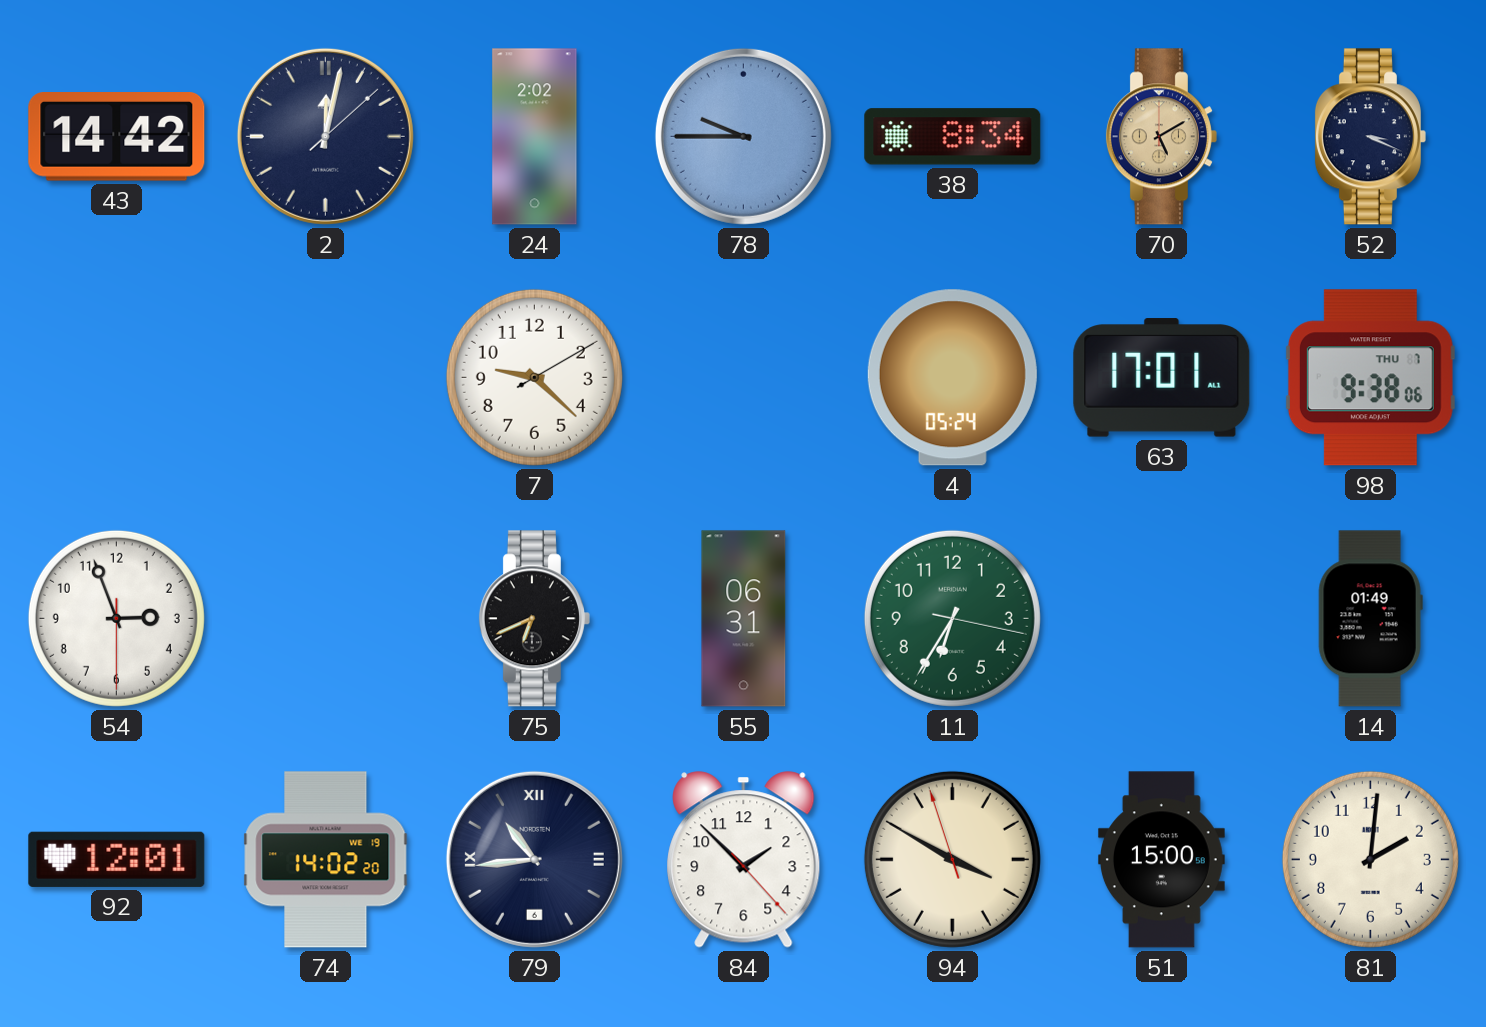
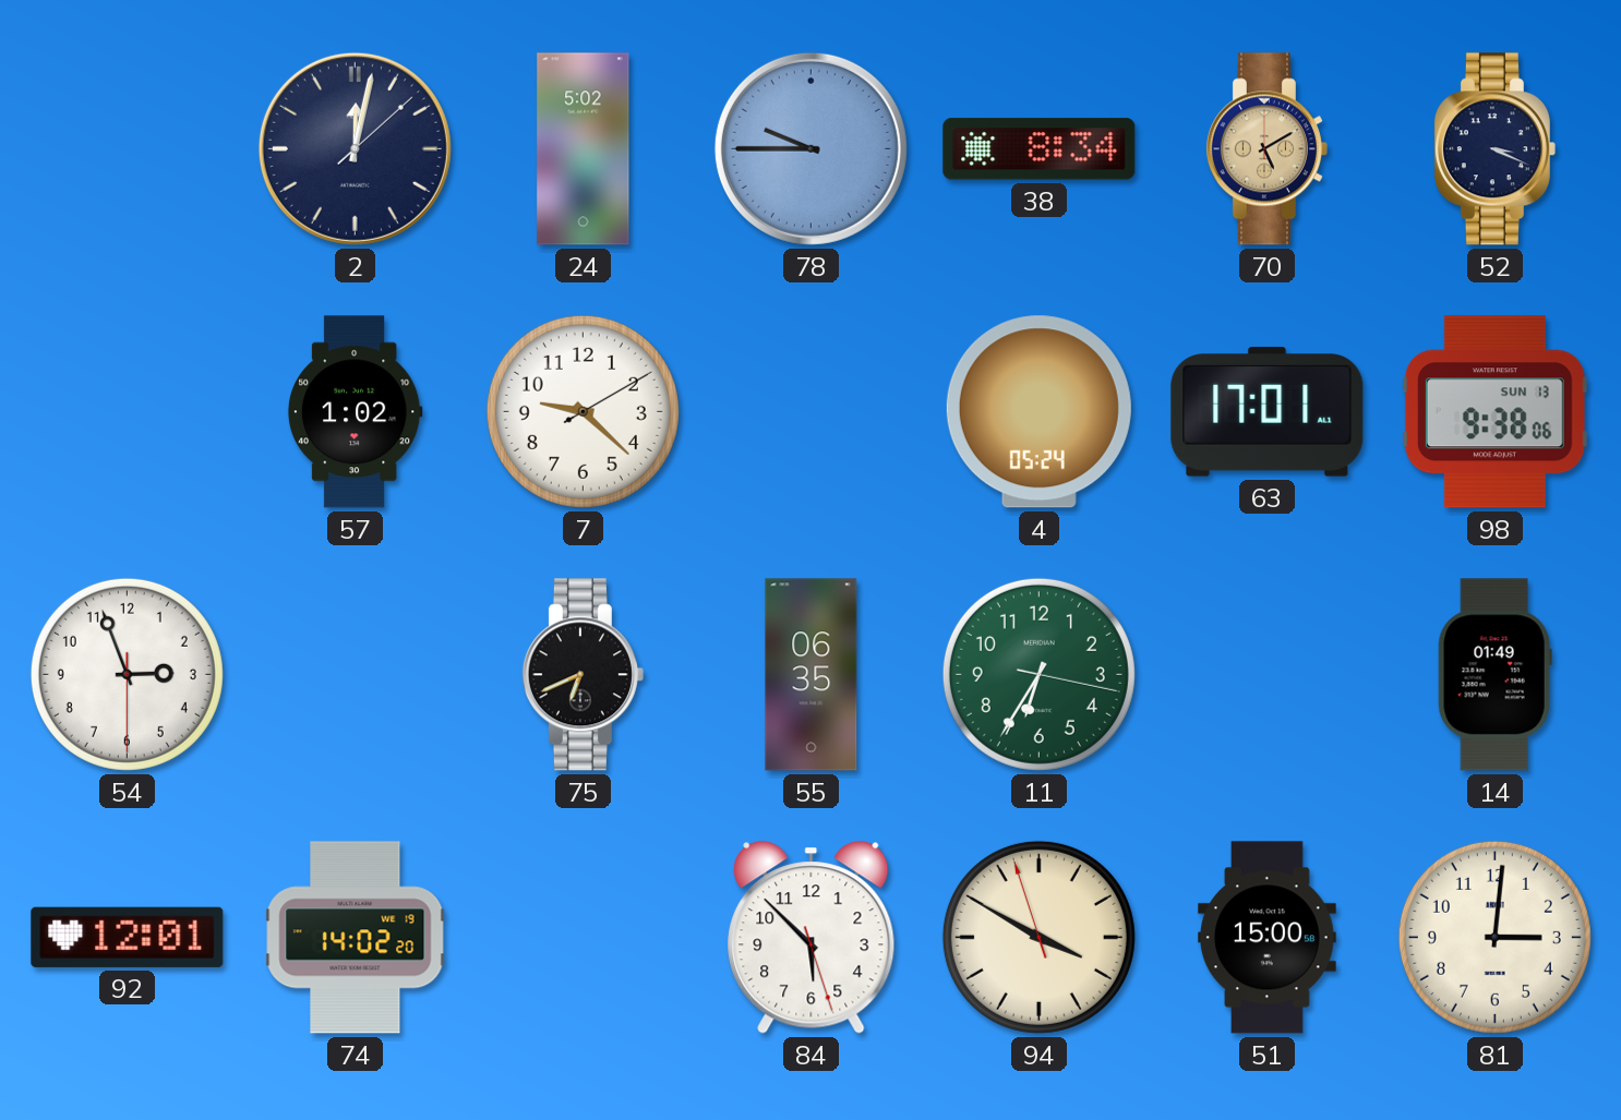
43: 14:42 -> none
24: 2:02 -> 5:02
57: none -> 1:02
98 date: THU 7 -> SUN 13
55: 06:31 -> 06:35
79: 10:44 -> none
84: 1:52 -> 5:52
81: 2:01 -> 3:01
